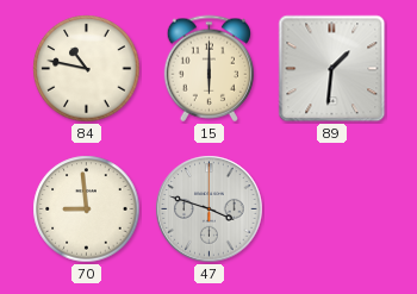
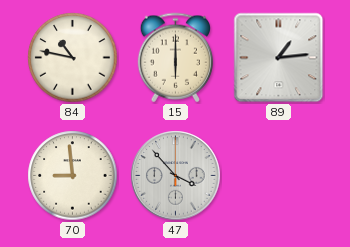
89: 1:31 -> 1:14
47: 3:48 -> 3:53
